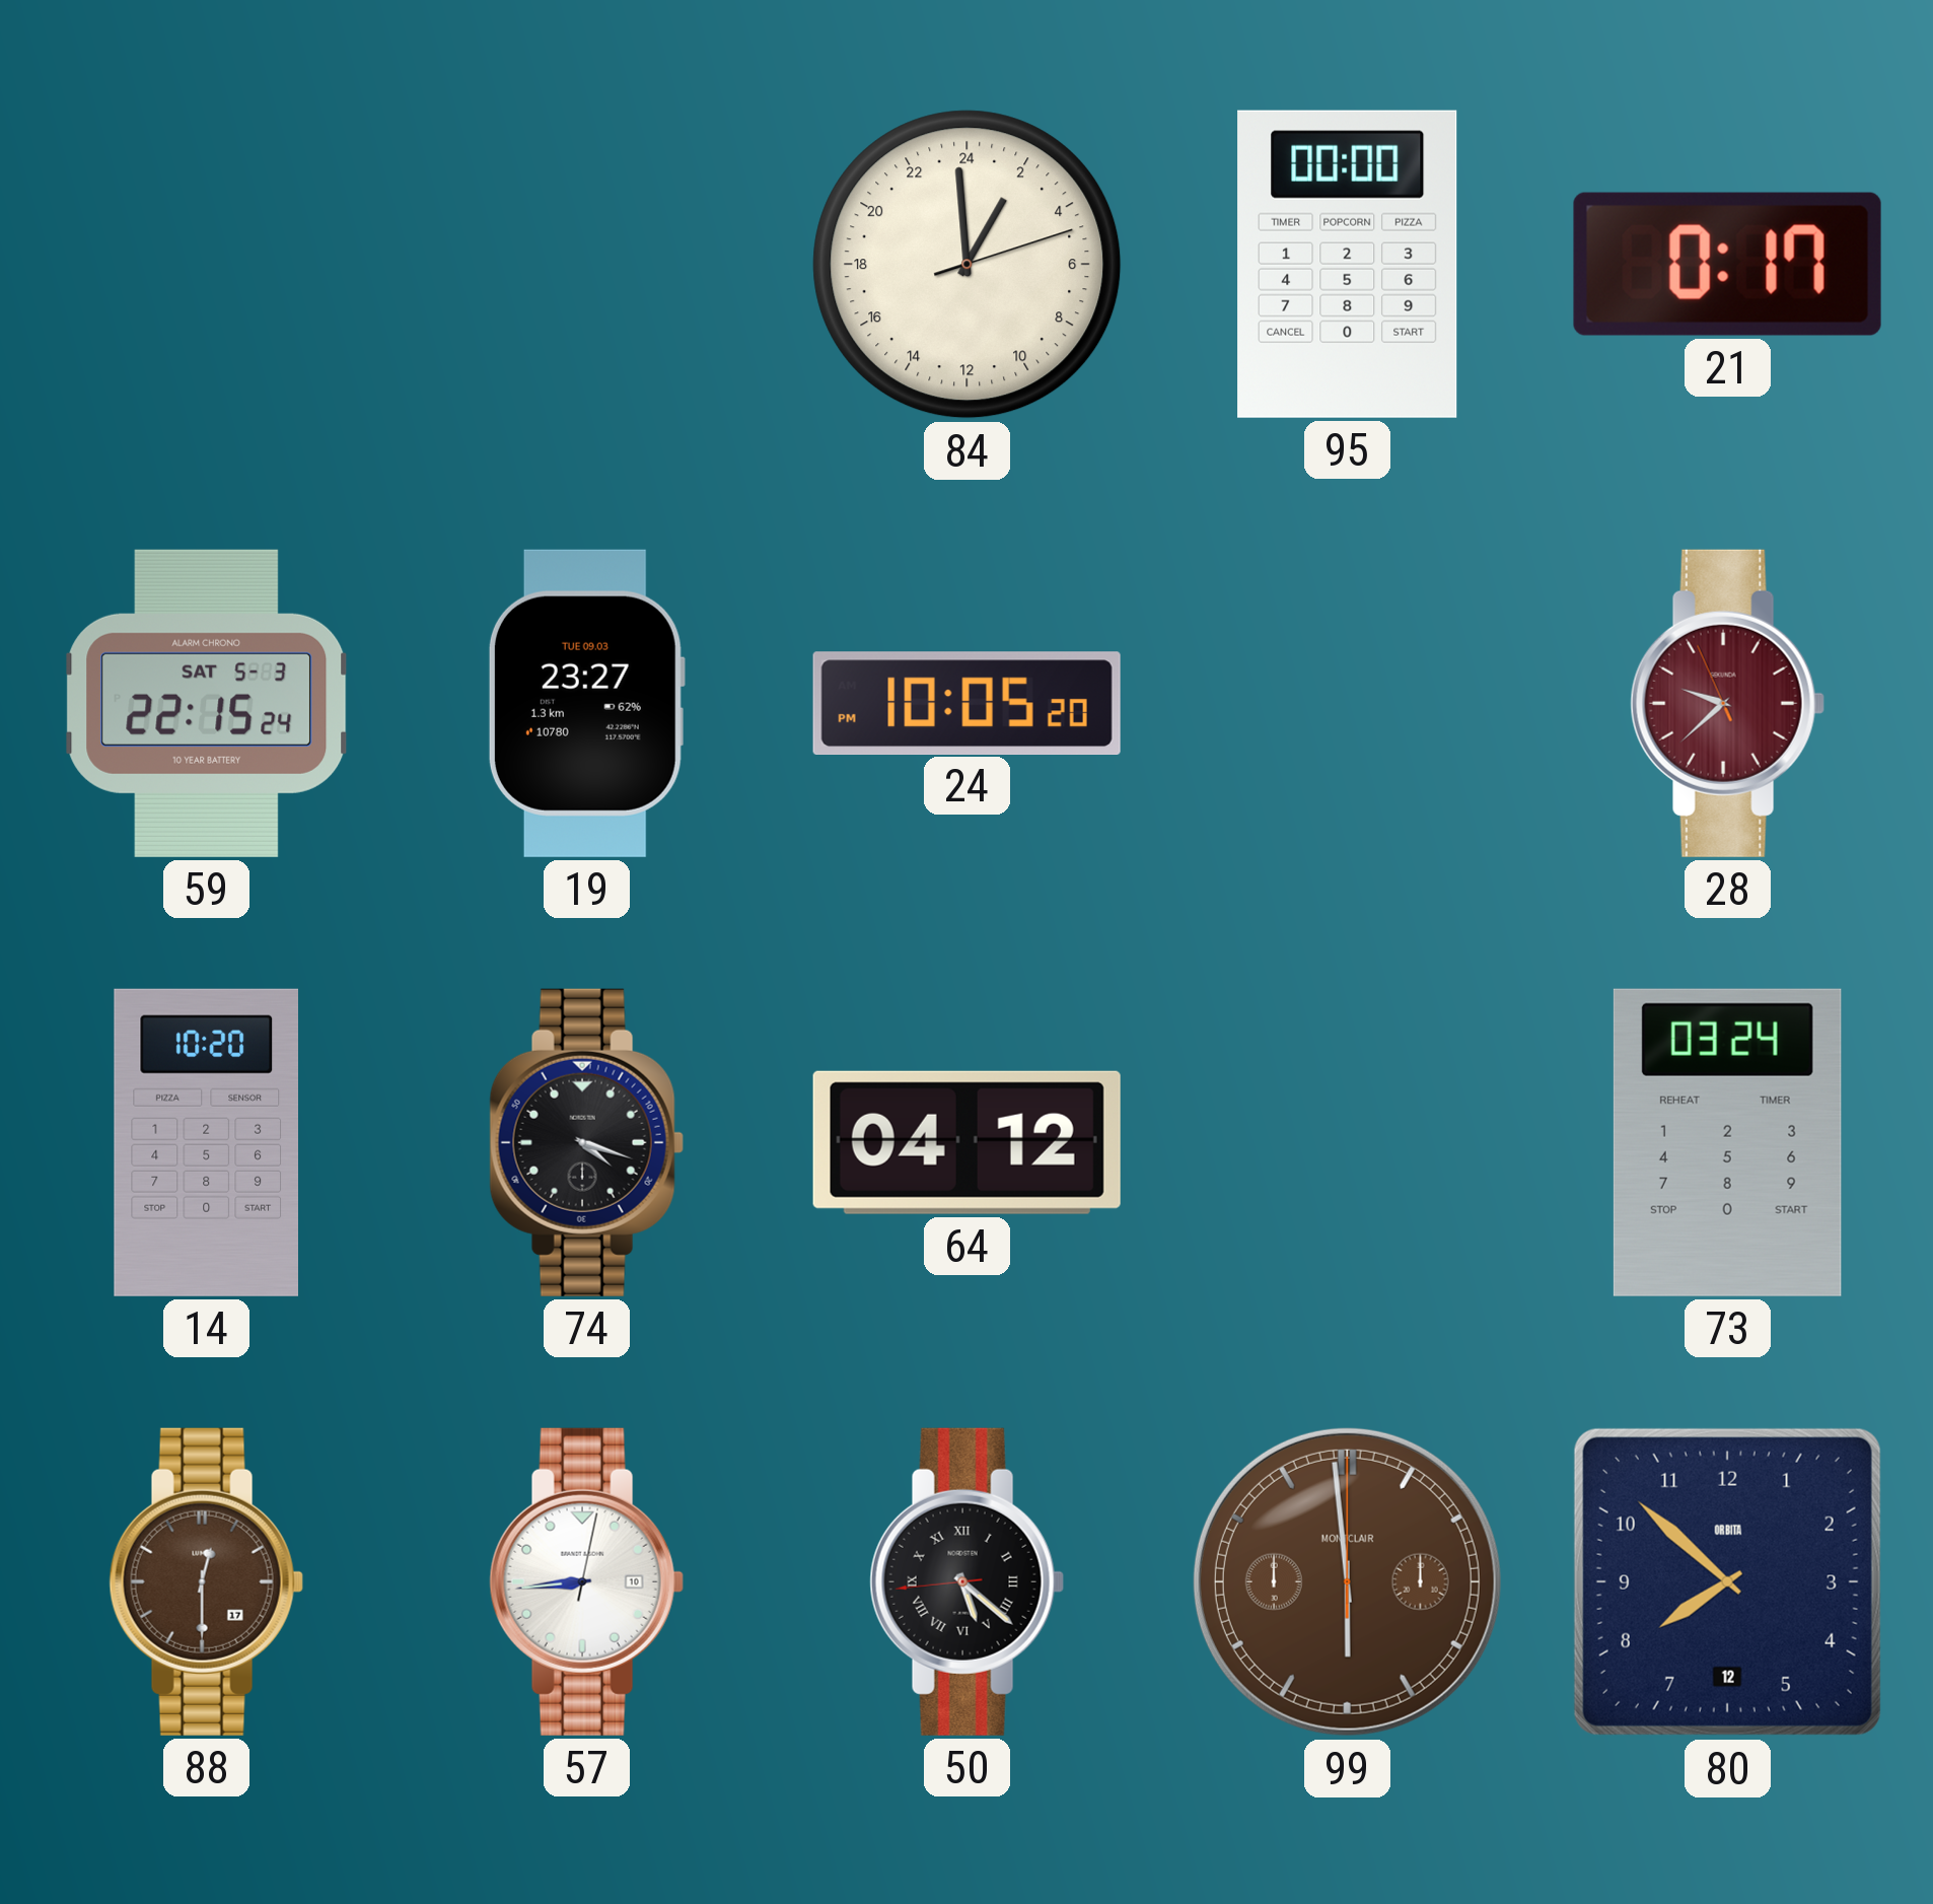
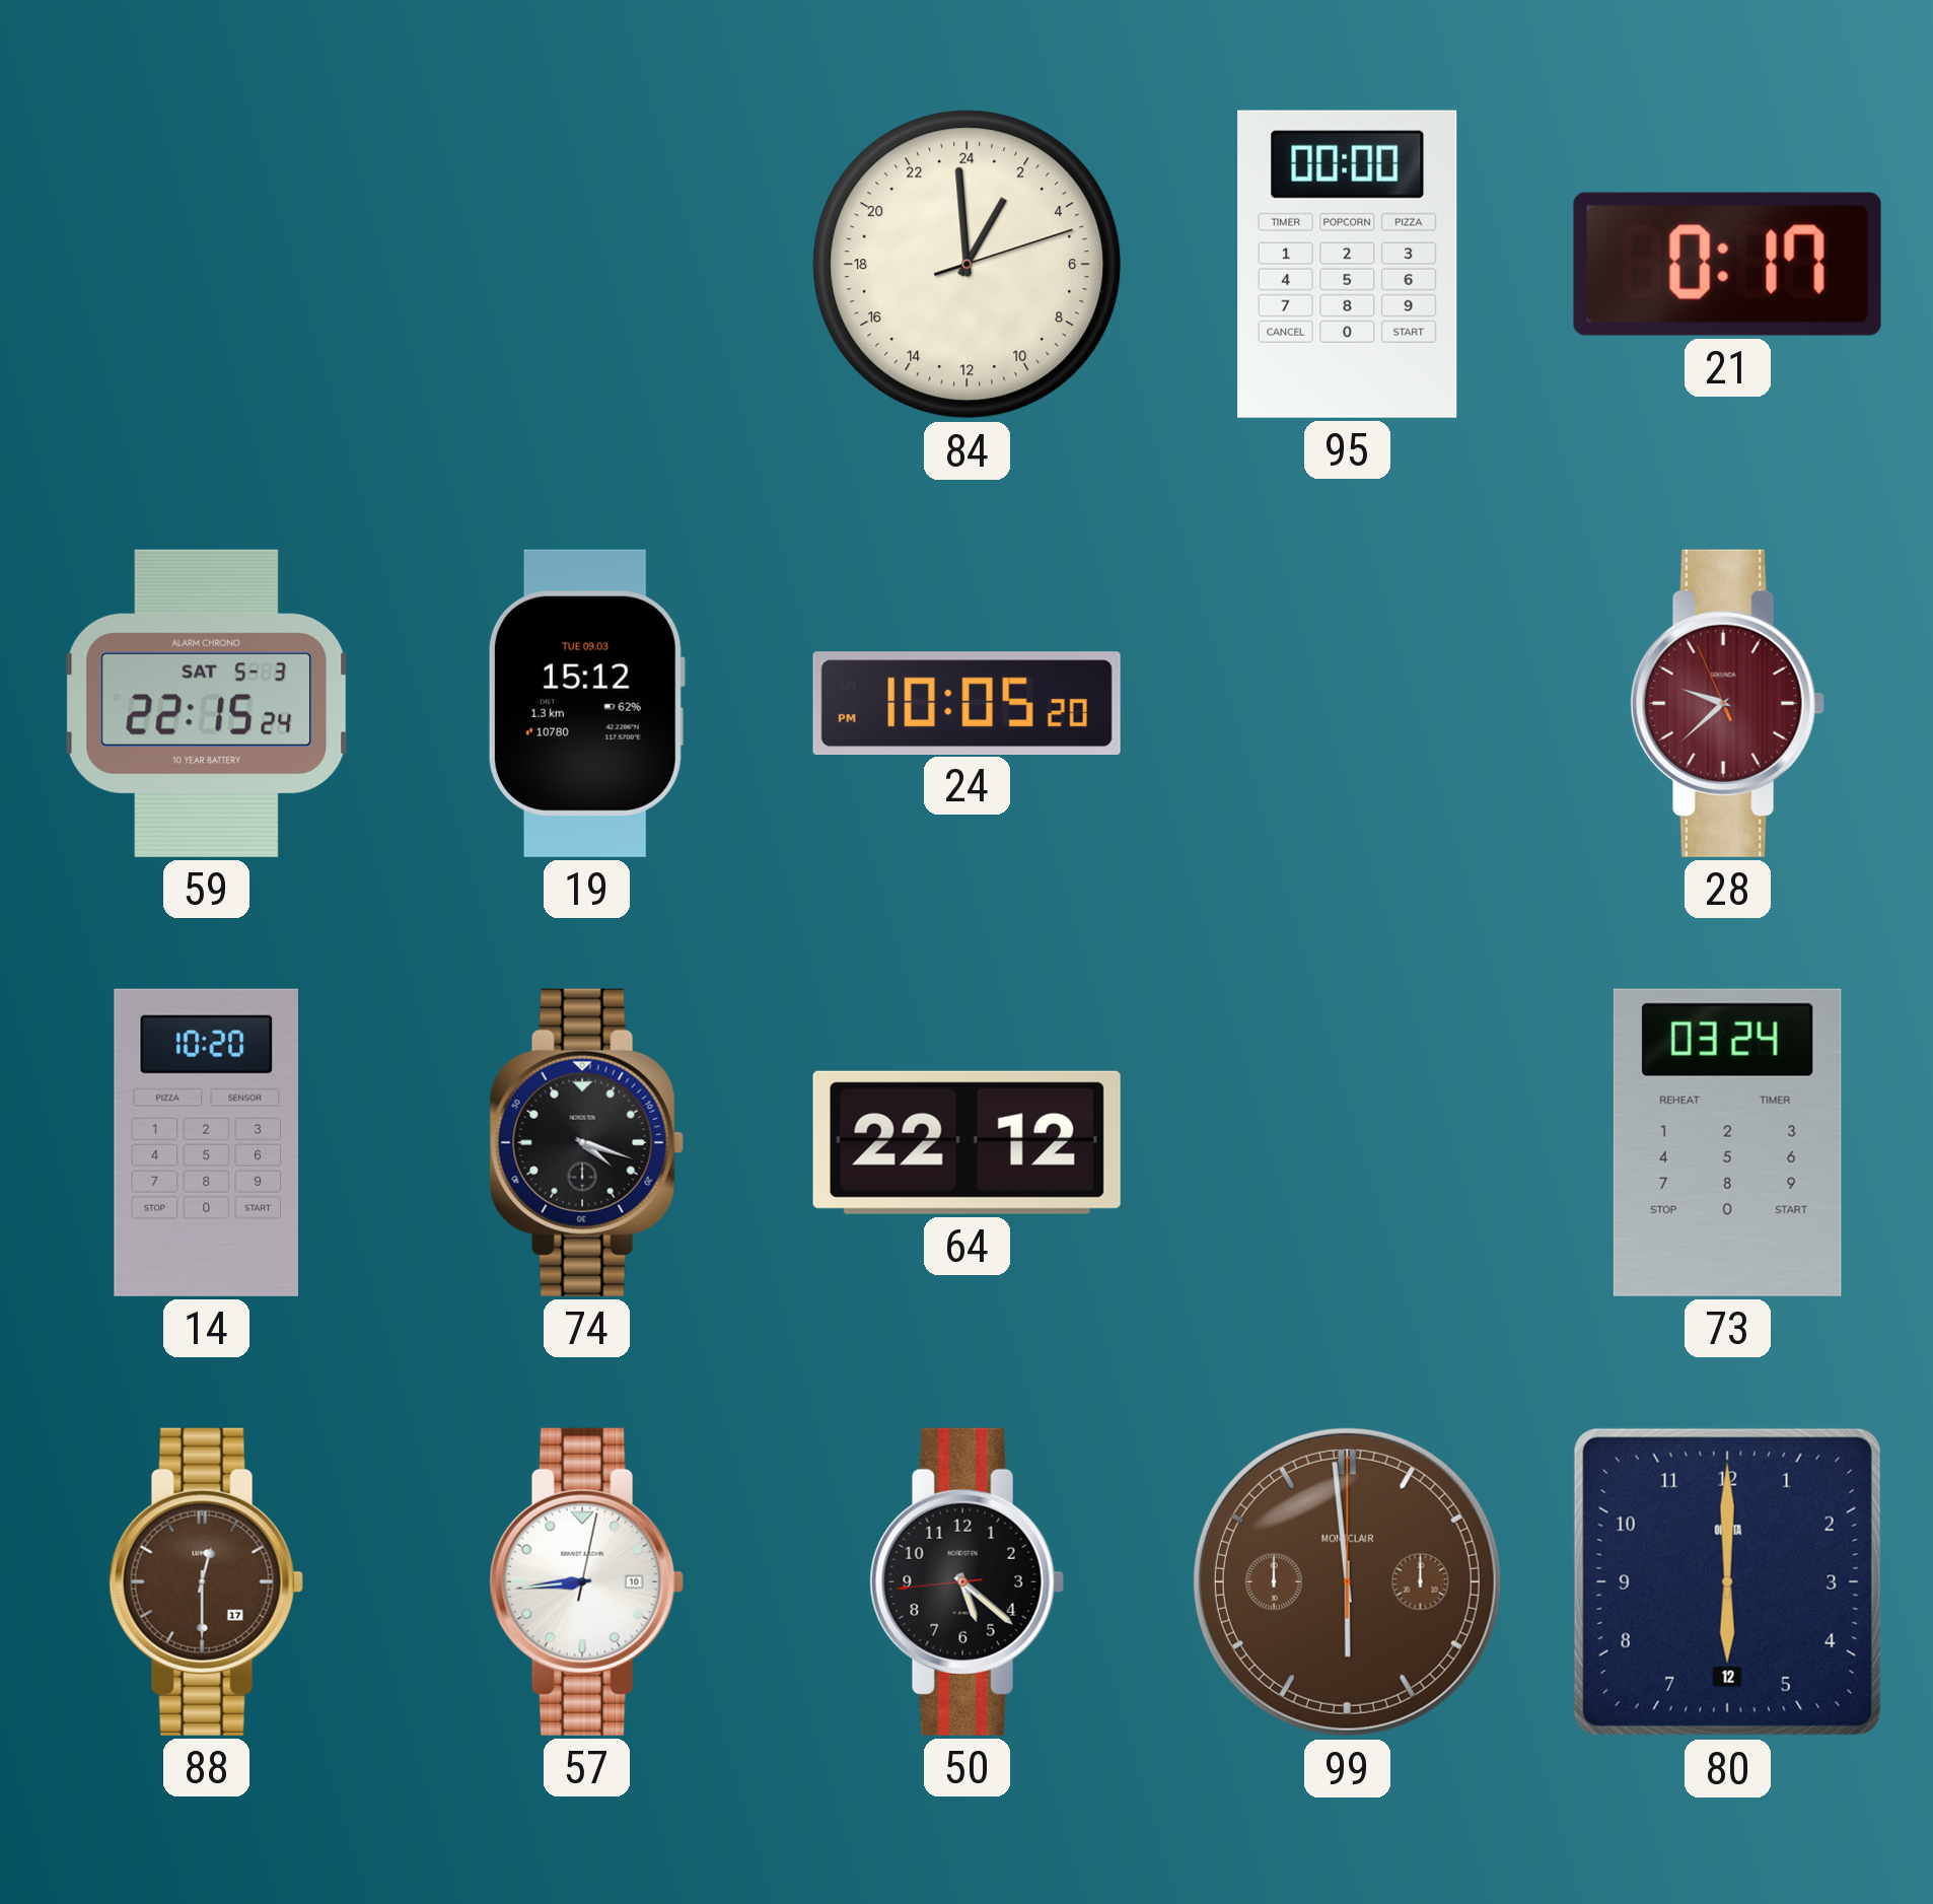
19: 23:27 -> 15:12
64: 04:12 -> 22:12
50 numerals: Roman -> Arabic
80: 7:52 -> 6:00
